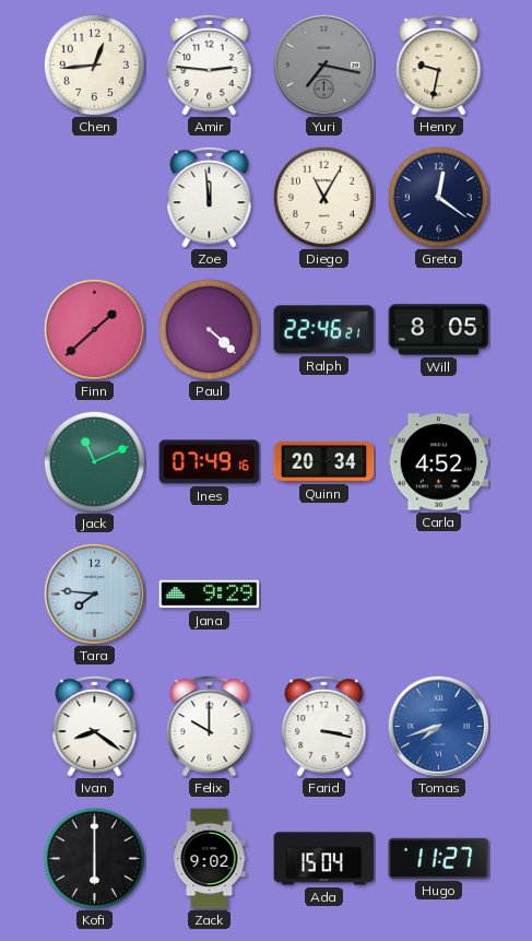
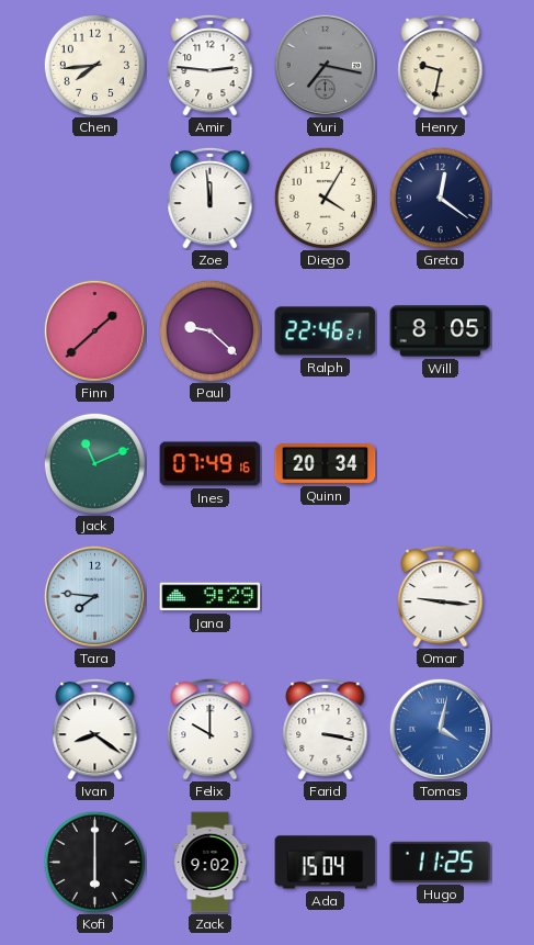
Chen: 12:44 -> 7:44
Diego: 11:05 -> 4:05
Paul: 4:22 -> 9:22
Carla: 4:52 -> none
Omar: none -> 9:16
Tomas: 7:42 -> 4:02
Hugo: 11:27 -> 11:25
